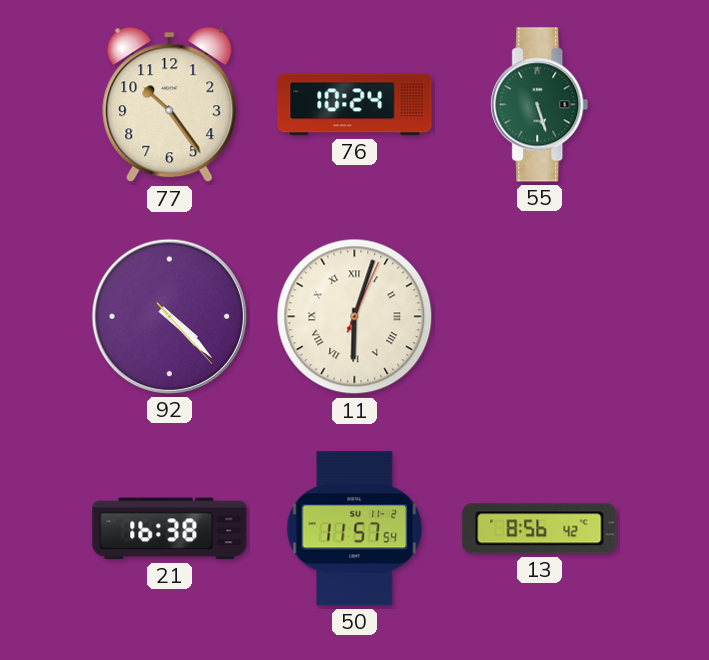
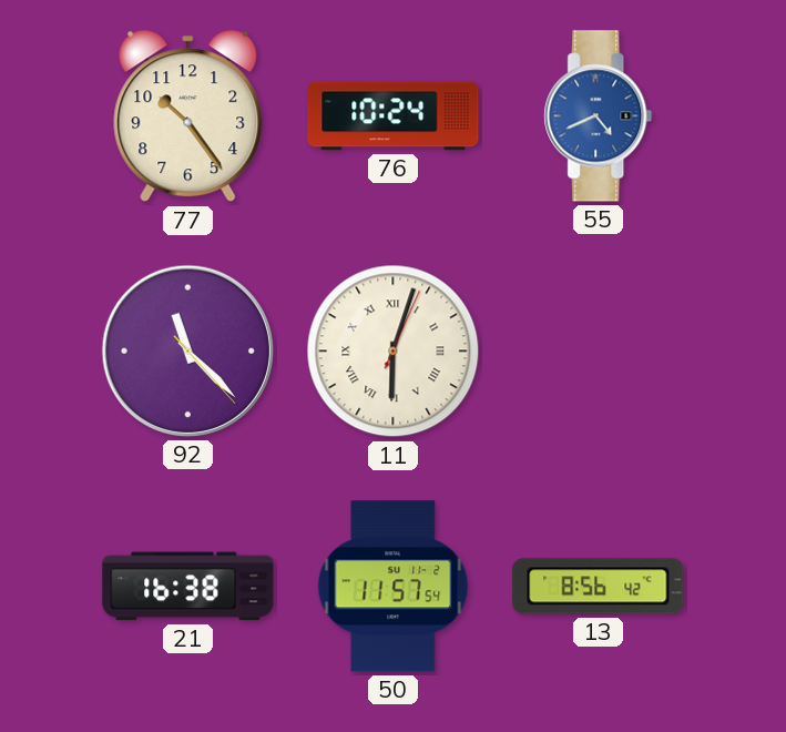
55: 5:27 -> 4:41
55 dial: green -> blue
92: 4:22 -> 11:22
